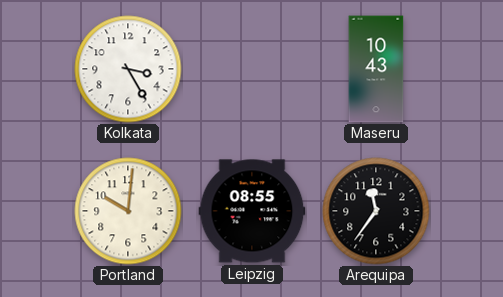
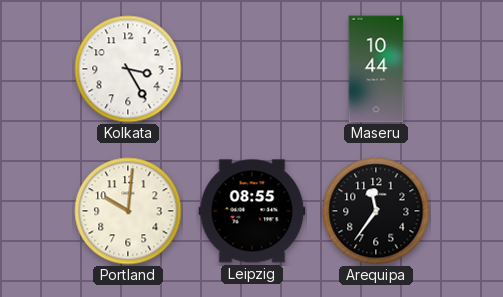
Maseru: 10:43 -> 10:44
